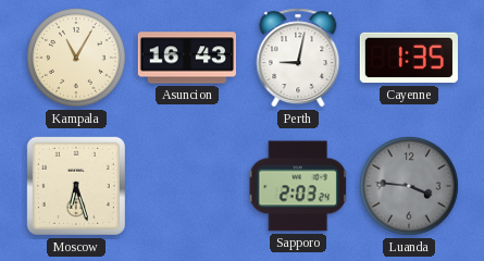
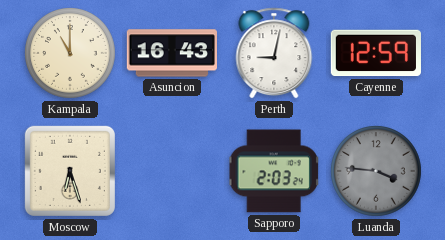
Kampala: 11:05 -> 11:00
Cayenne: 1:35 -> 12:59
